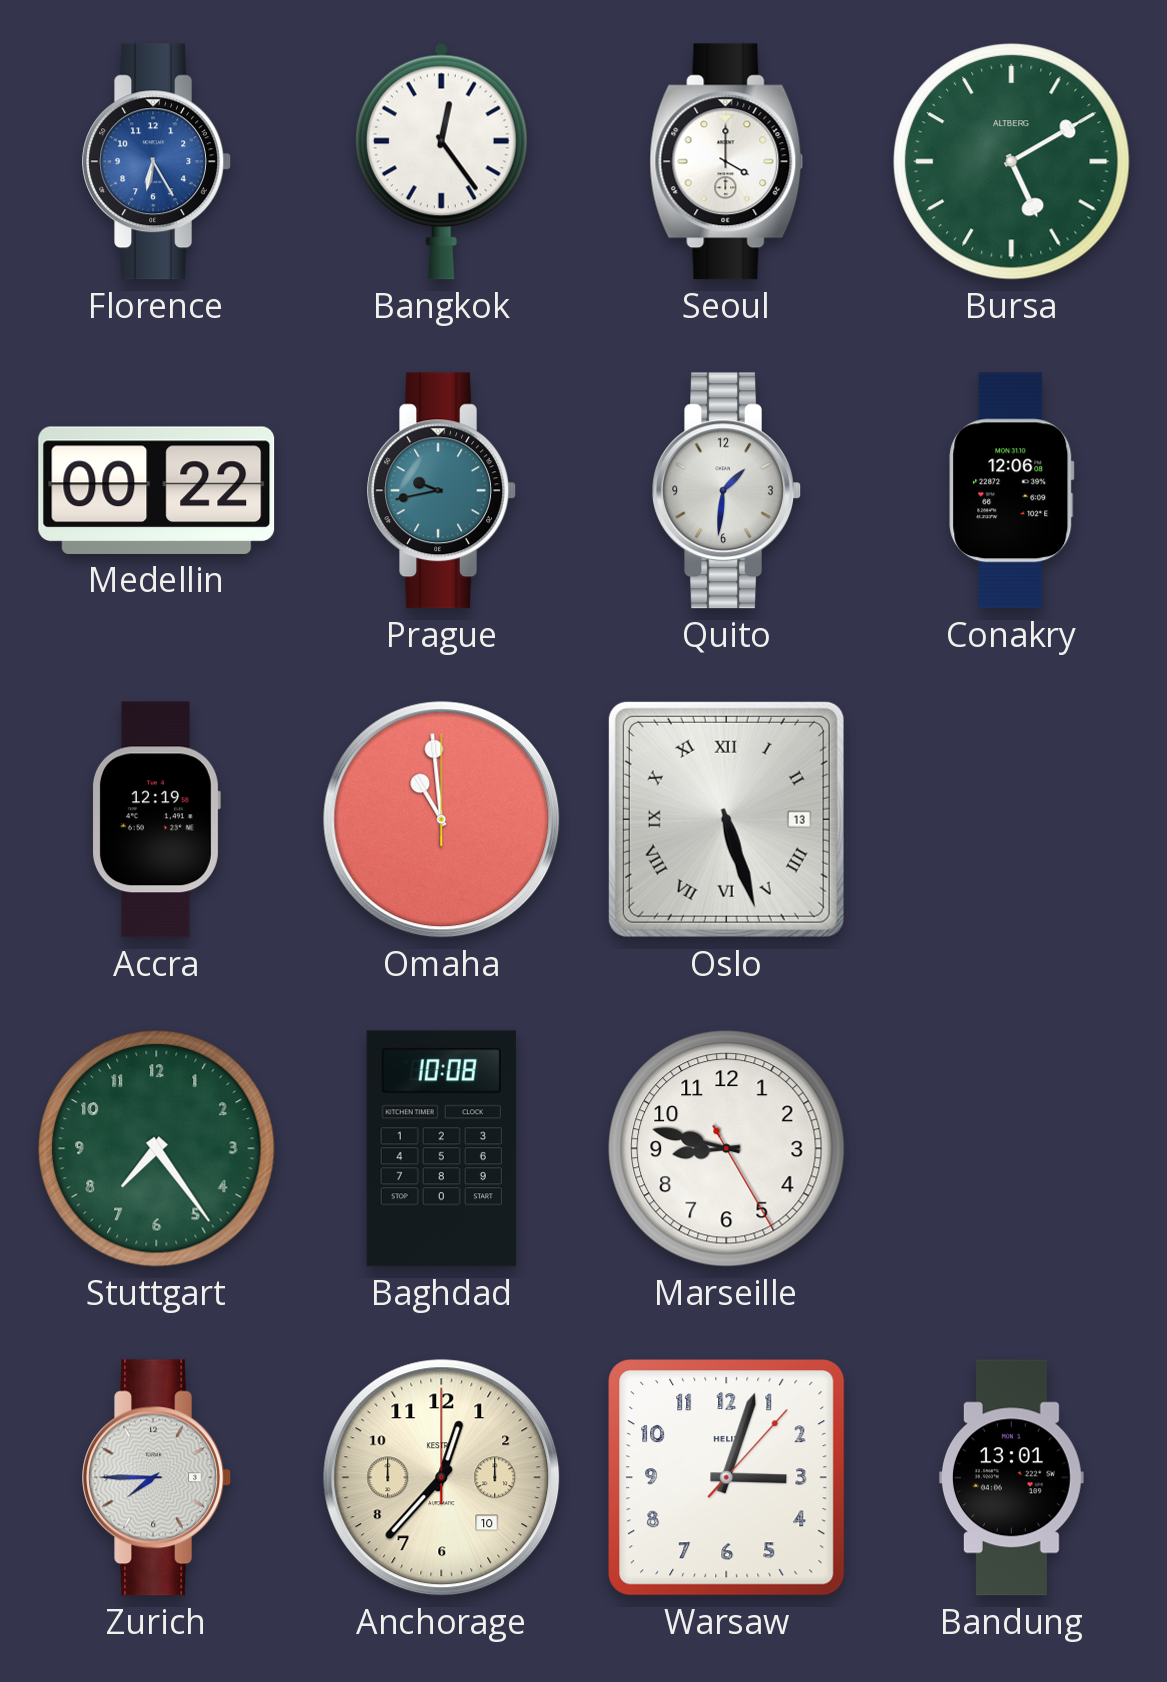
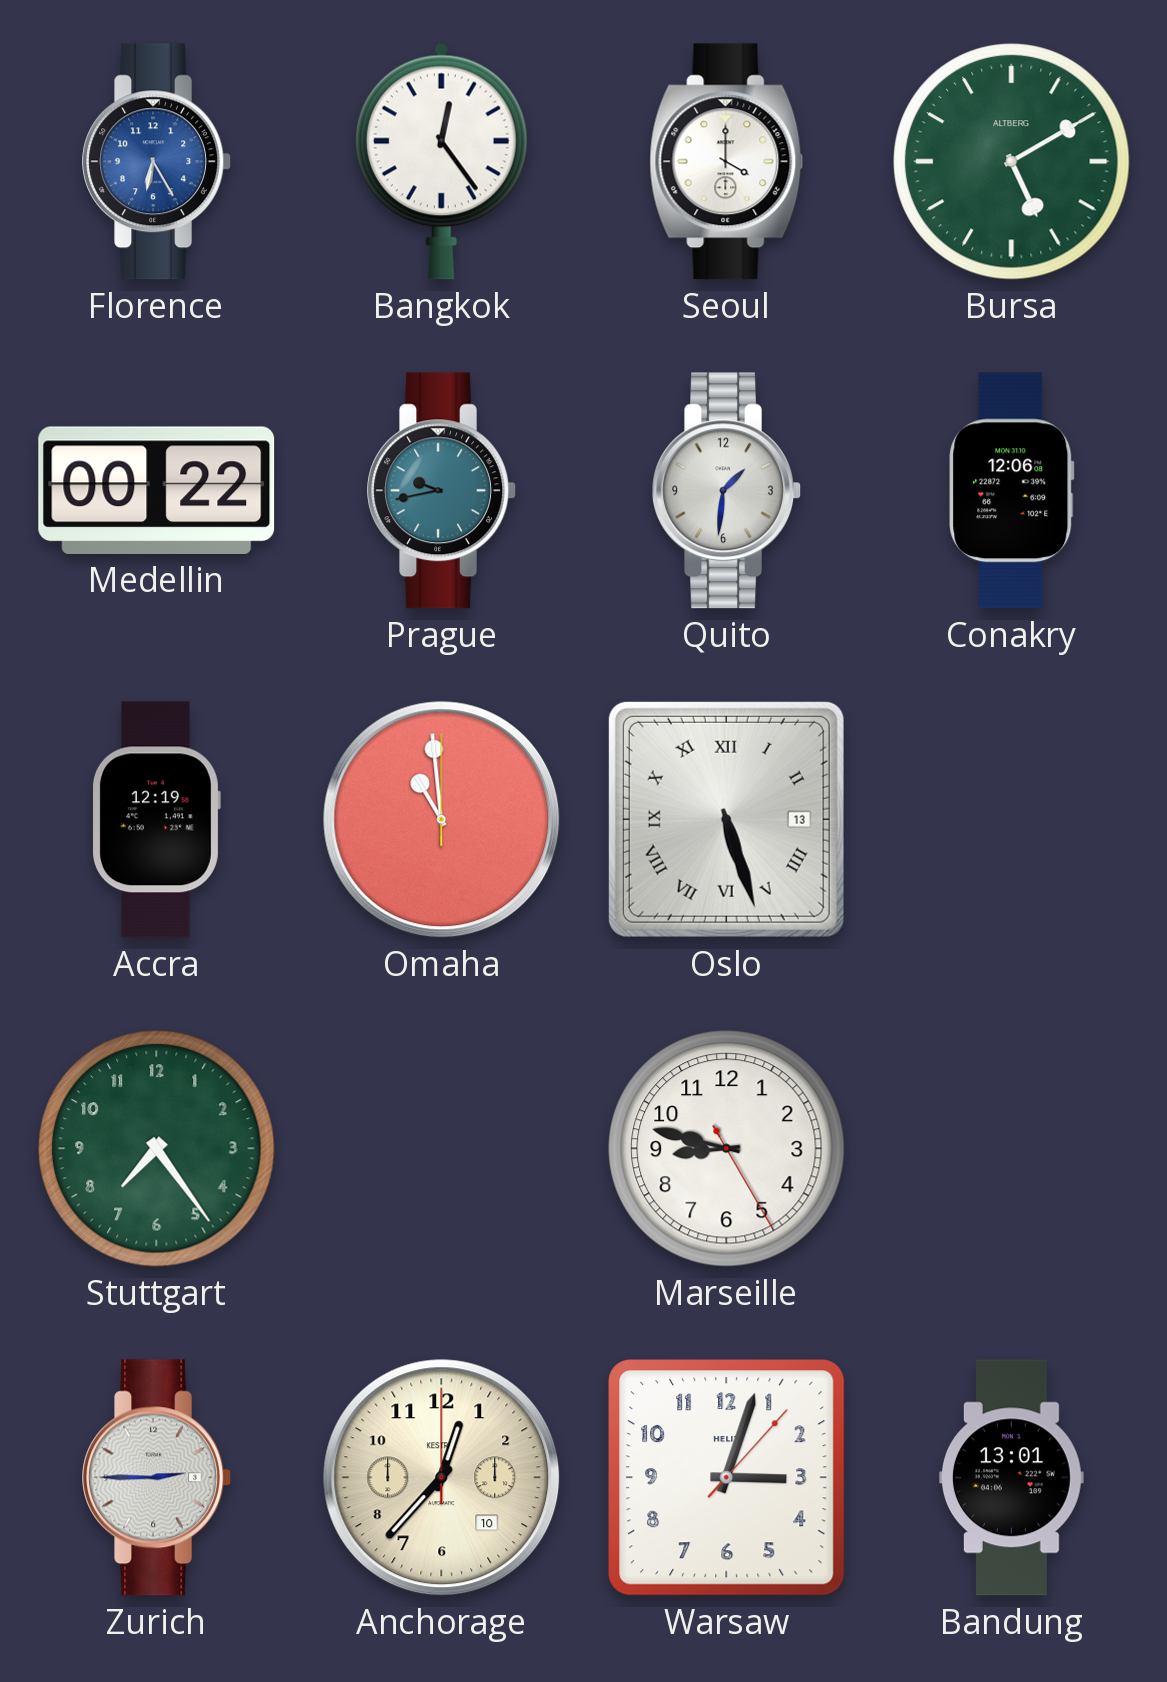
Baghdad: 10:08 -> none
Zurich: 7:45 -> 2:45
